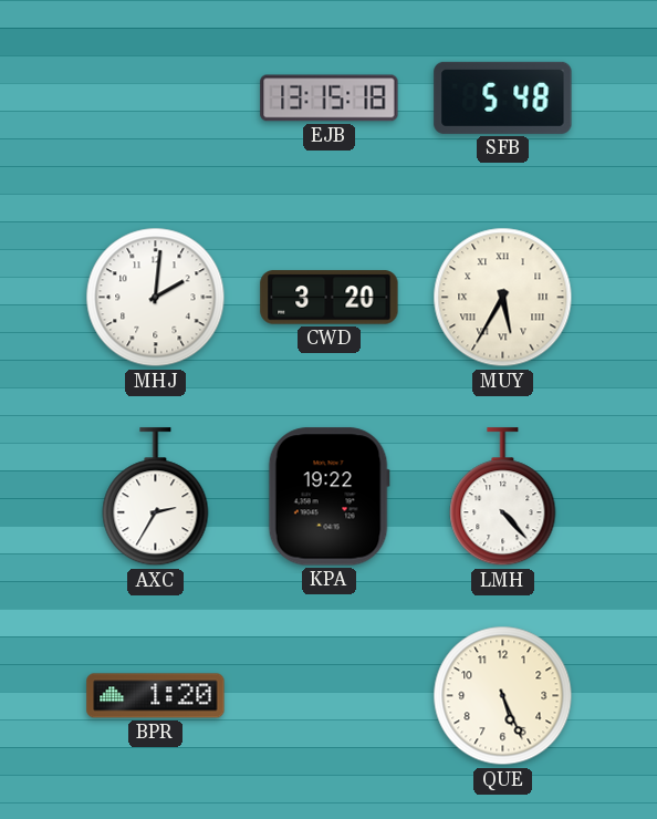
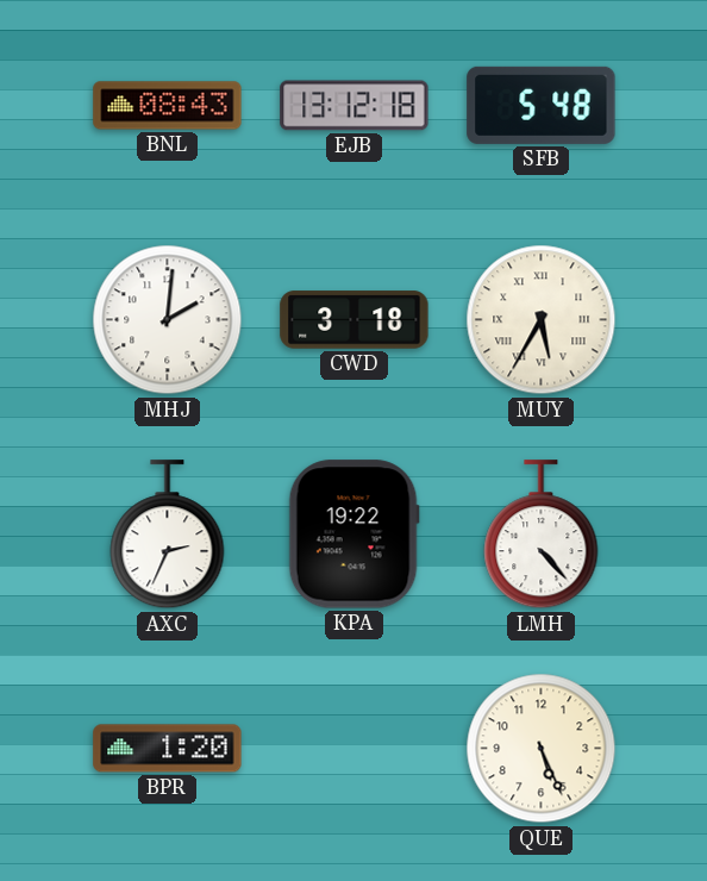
BNL: none -> 08:43
EJB: 13:15 -> 13:12
CWD: 3:20 -> 3:18
AXC: 2:35 -> 2:34
